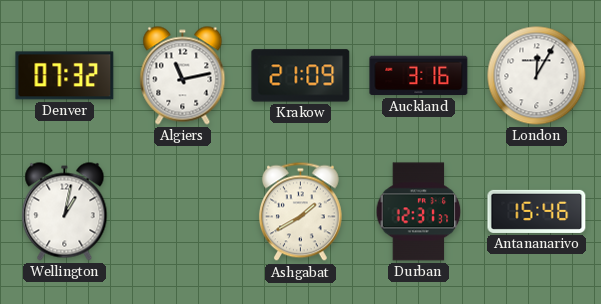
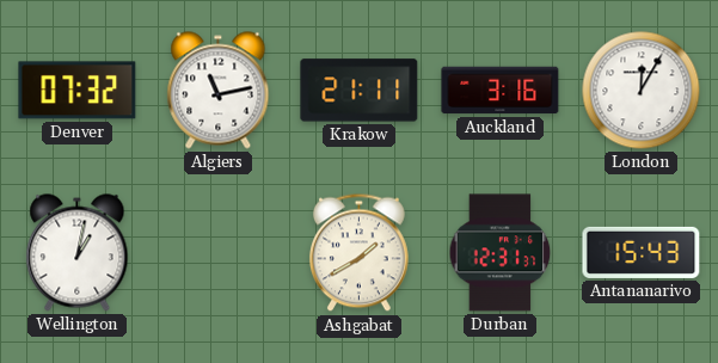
Krakow: 21:09 -> 21:11
Antananarivo: 15:46 -> 15:43
